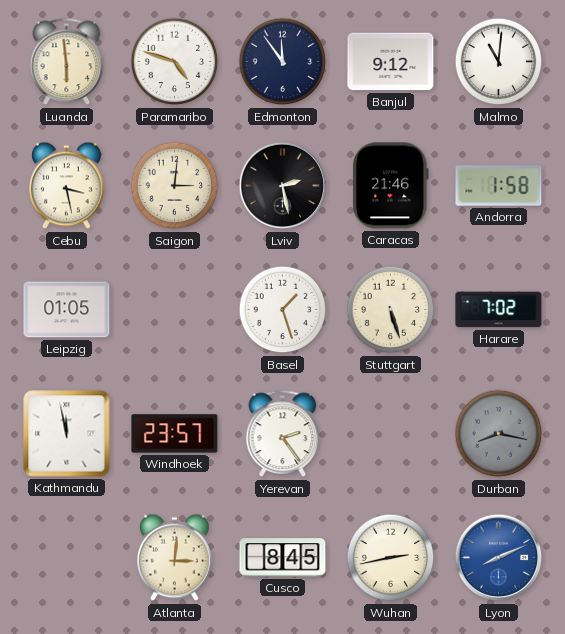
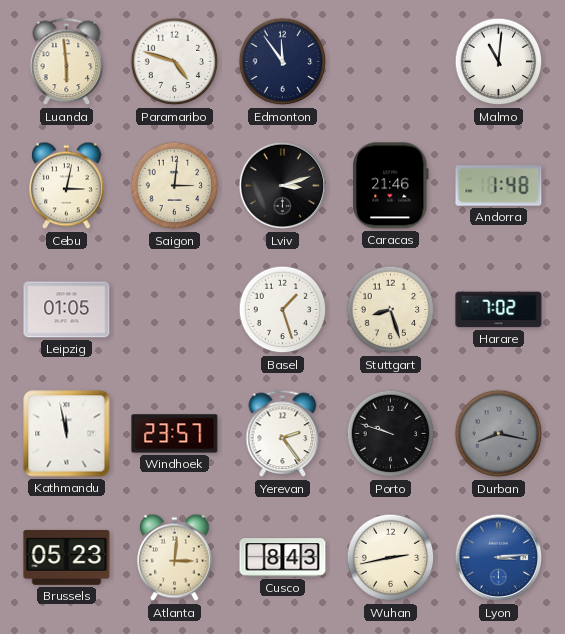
Banjul: 9:12 -> none
Cebu: 3:28 -> 3:02
Lviv: 2:28 -> 3:12
Andorra: 1:58 -> 1:48
Stuttgart: 5:27 -> 8:27
Porto: none -> 9:48
Brussels: none -> 05:23
Cusco: 8:45 -> 8:43
Lyon: 8:11 -> 3:14
